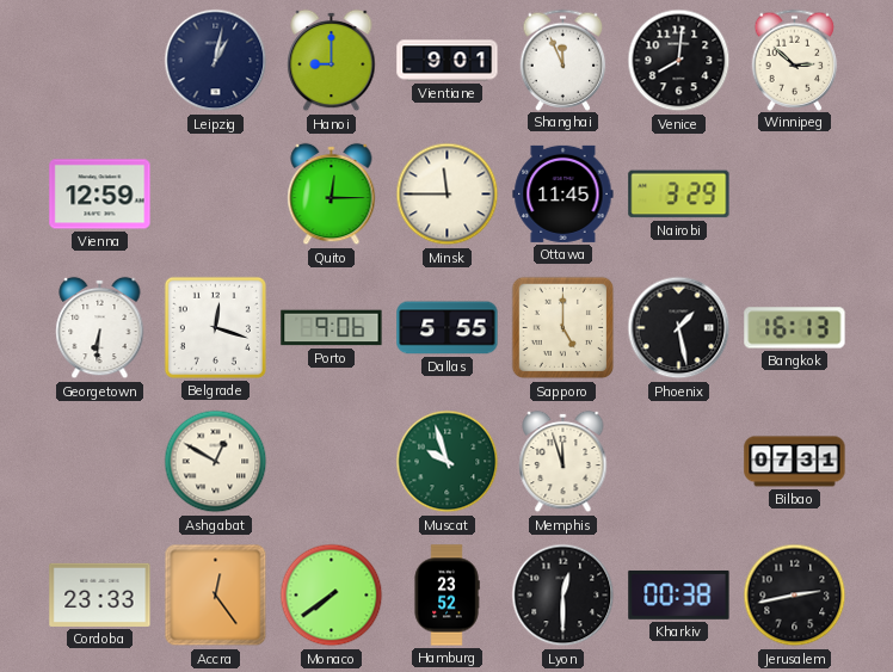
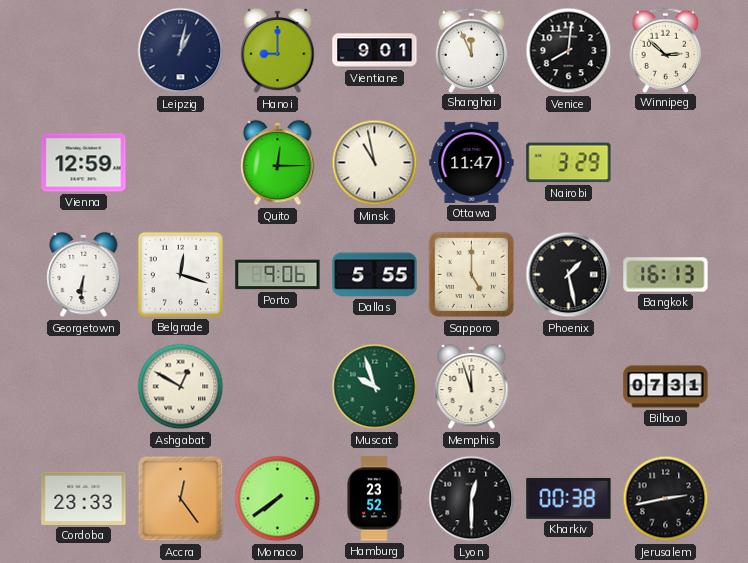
Minsk: 11:45 -> 10:58
Ottawa: 11:45 -> 11:47
